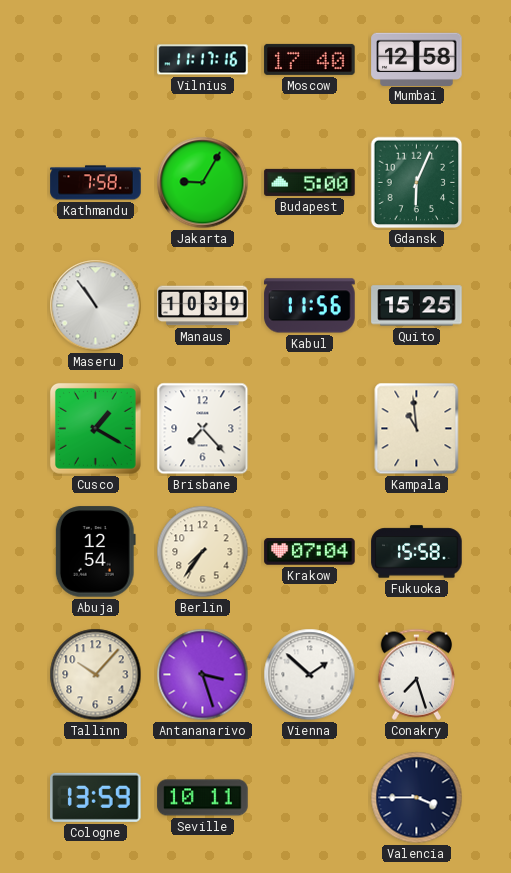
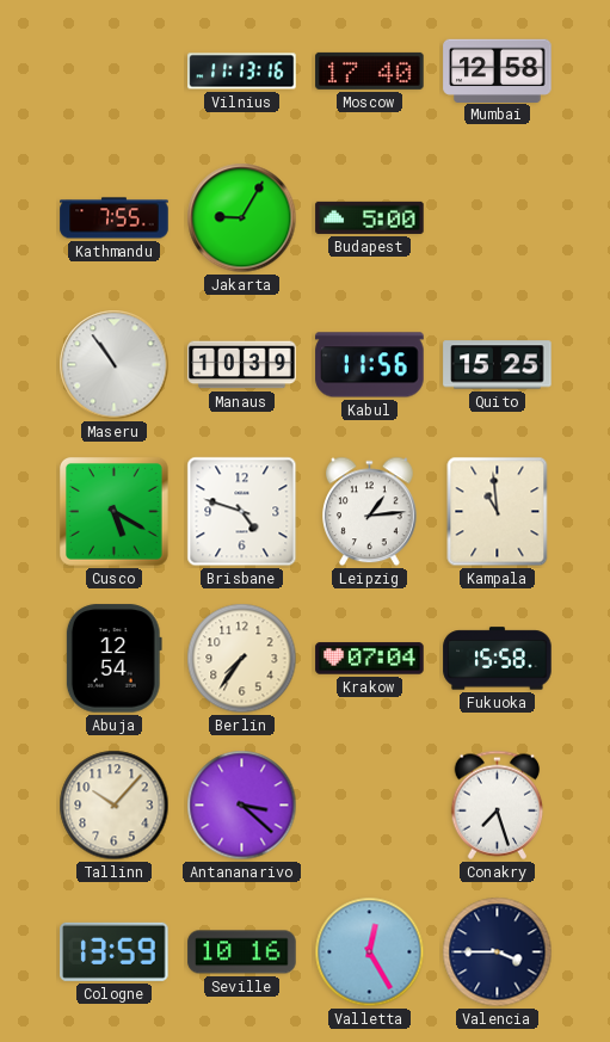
Vilnius: 11:17 -> 11:13
Kathmandu: 7:58 -> 7:55
Gdansk: 6:04 -> none
Cusco: 1:20 -> 5:20
Brisbane: 7:23 -> 4:48
Leipzig: none -> 1:14
Antananarivo: 3:27 -> 3:22
Vienna: 1:52 -> none
Seville: 10:11 -> 10:16
Valletta: none -> 12:25
